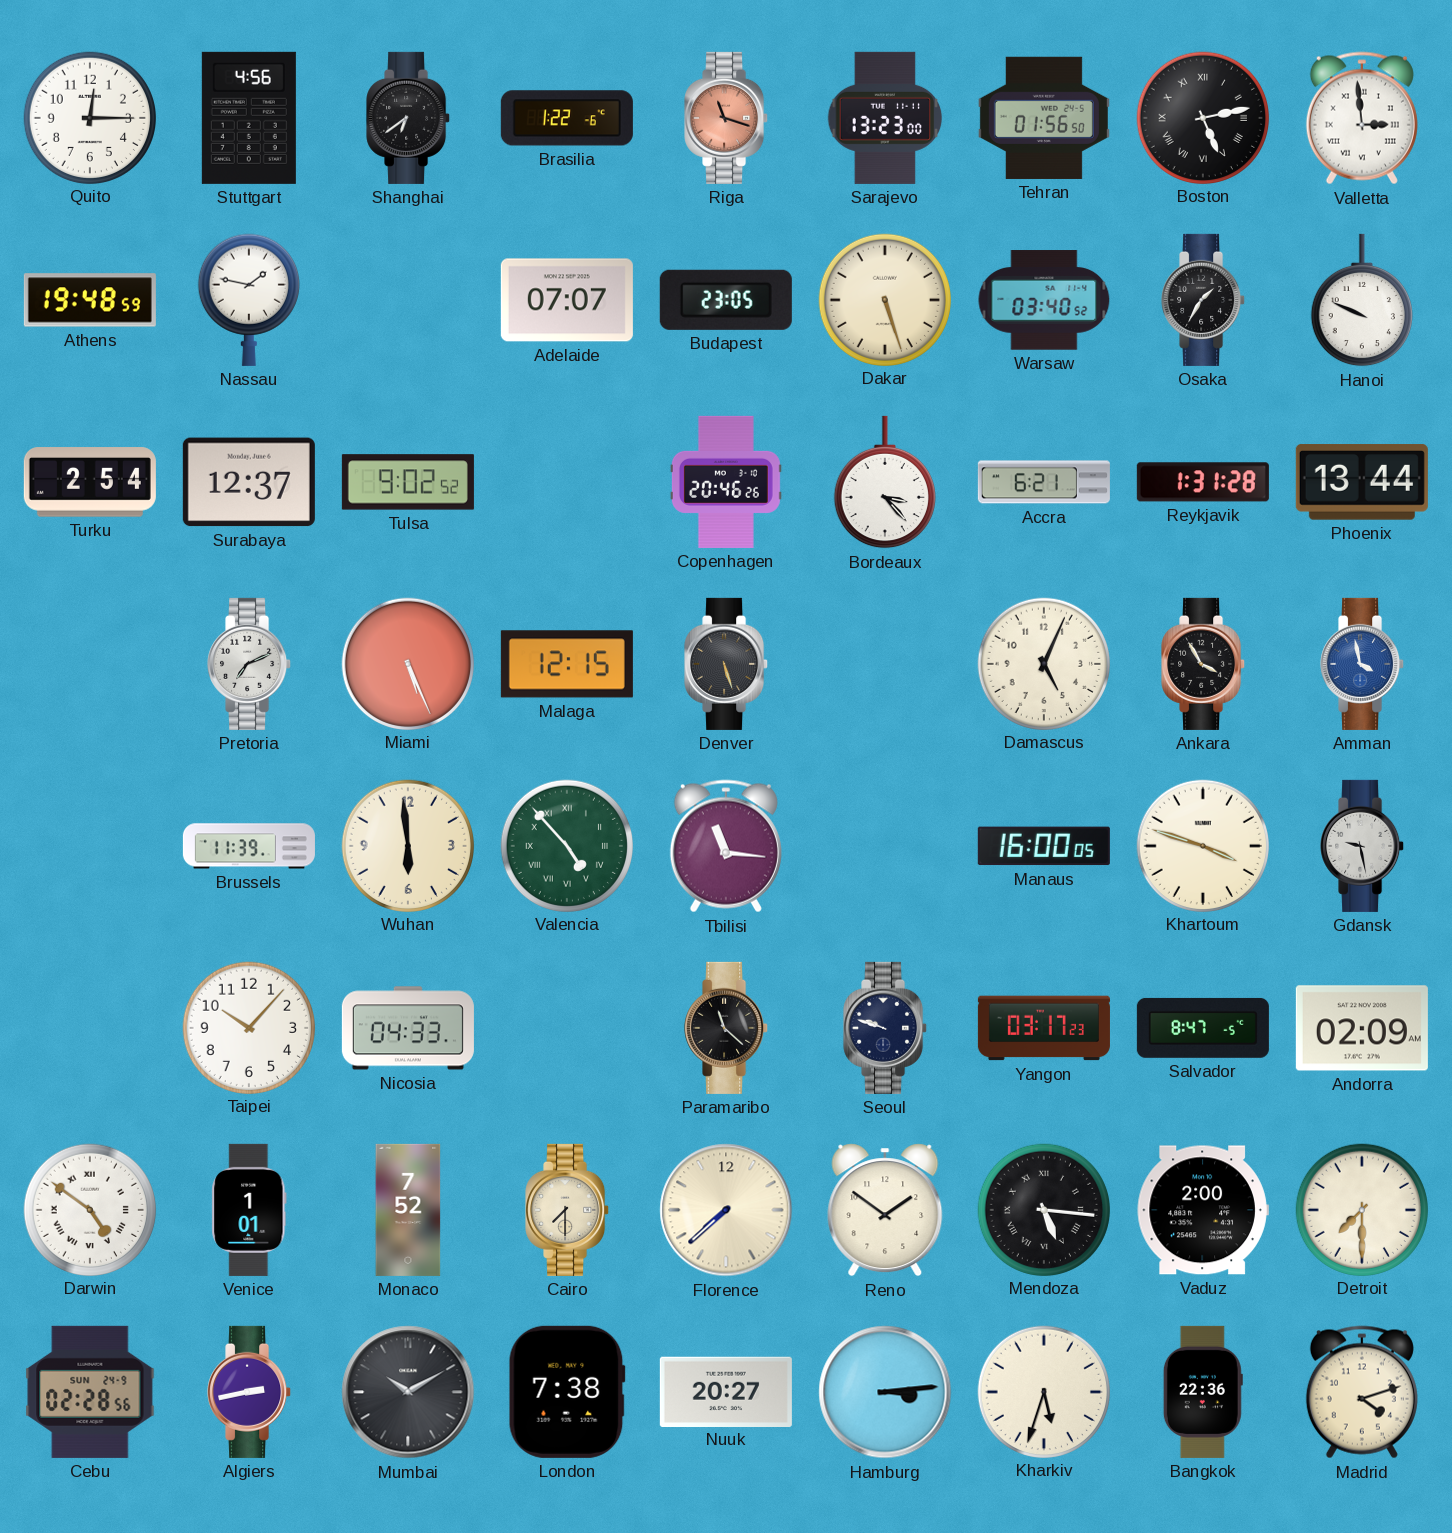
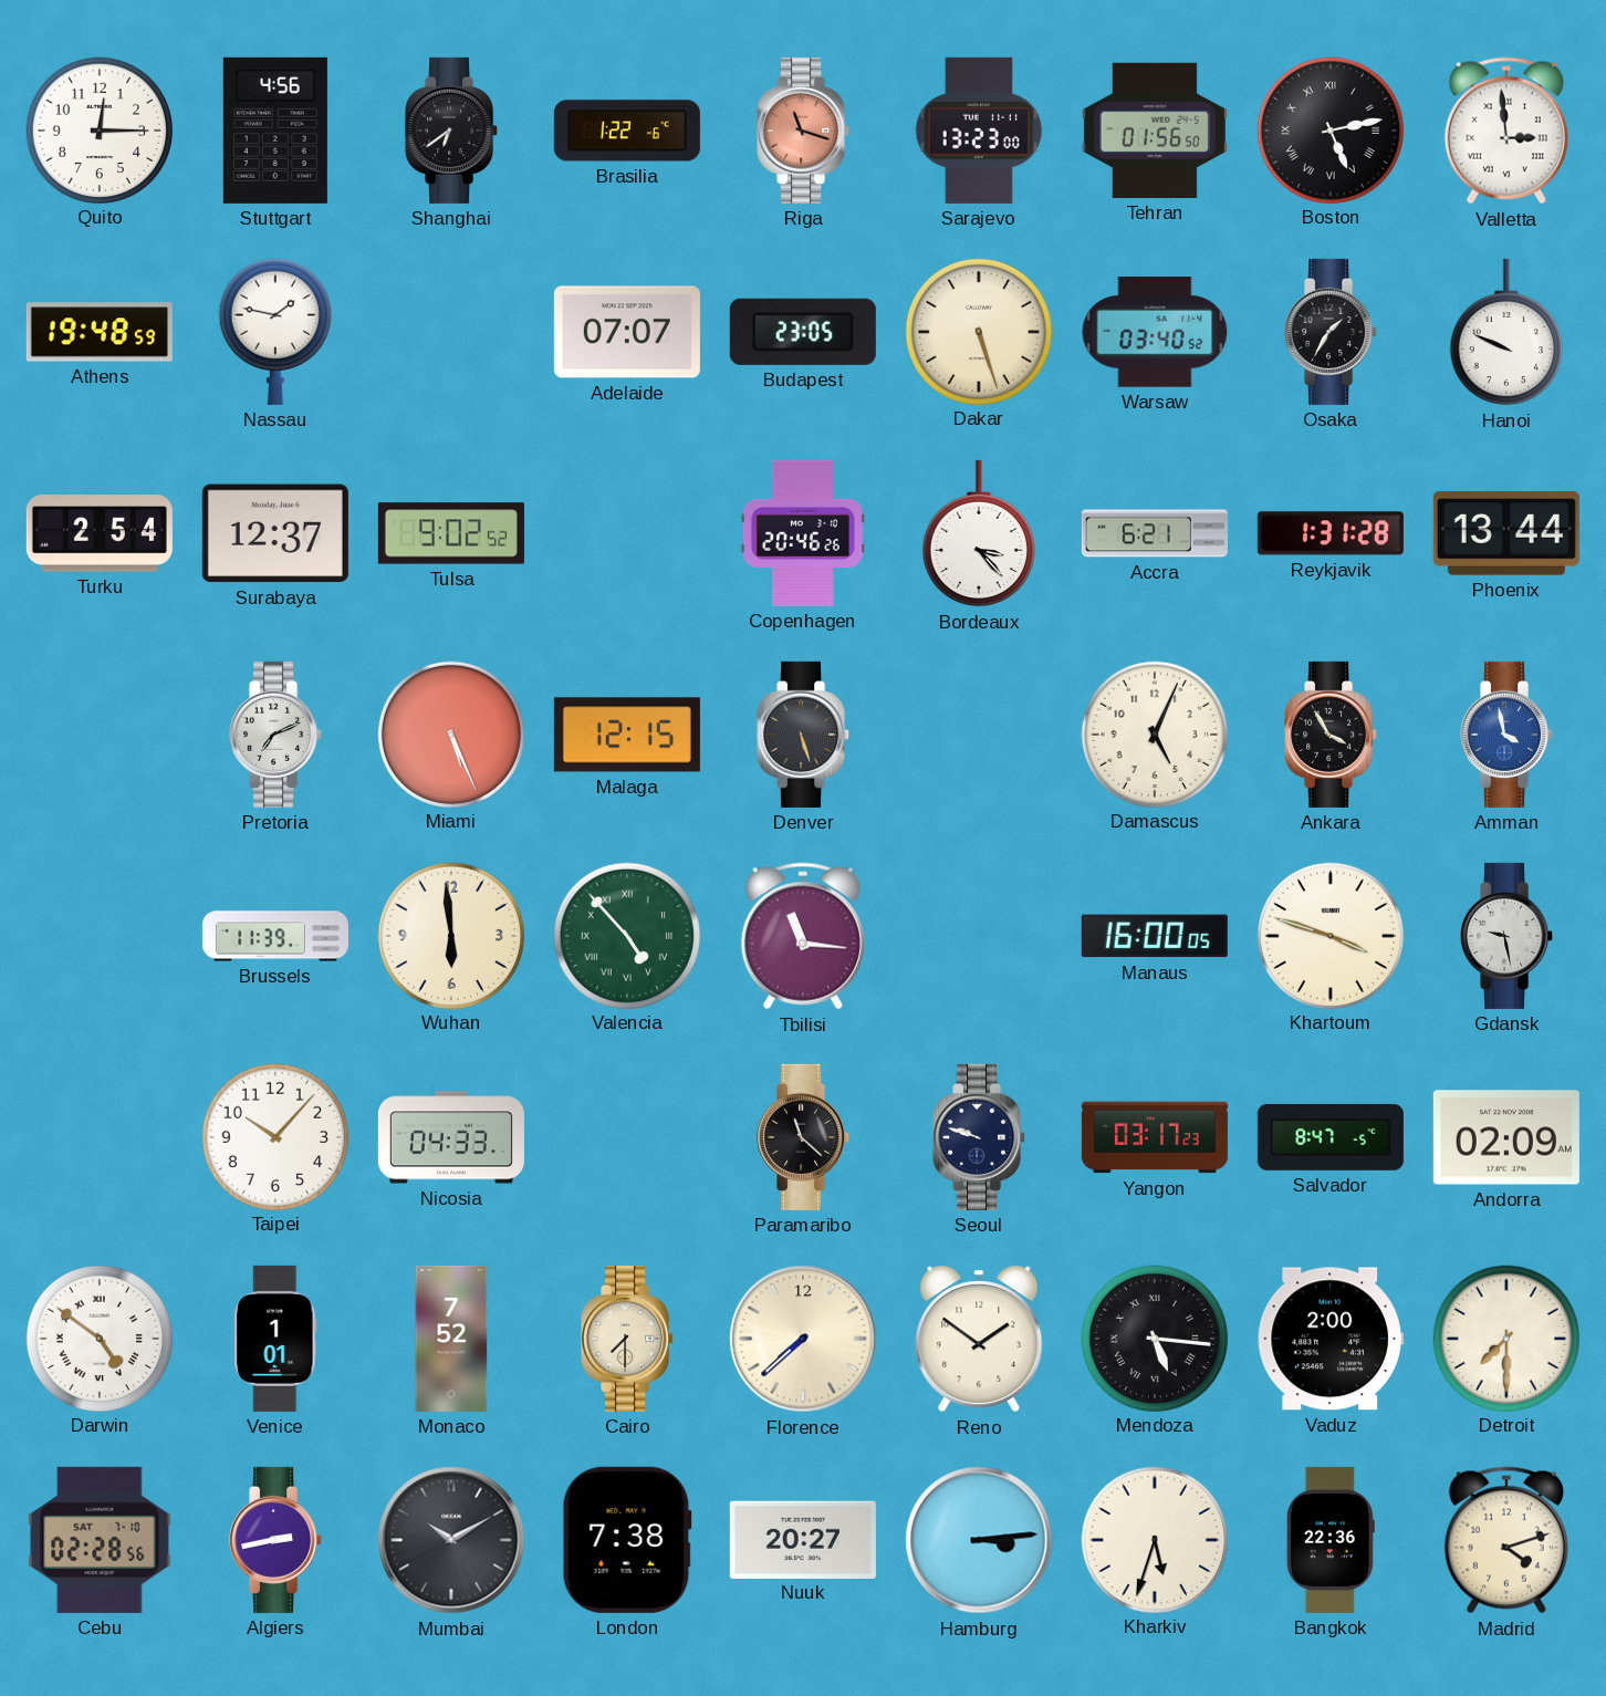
Cebu date: SUN 24-9 -> SAT 7-10
